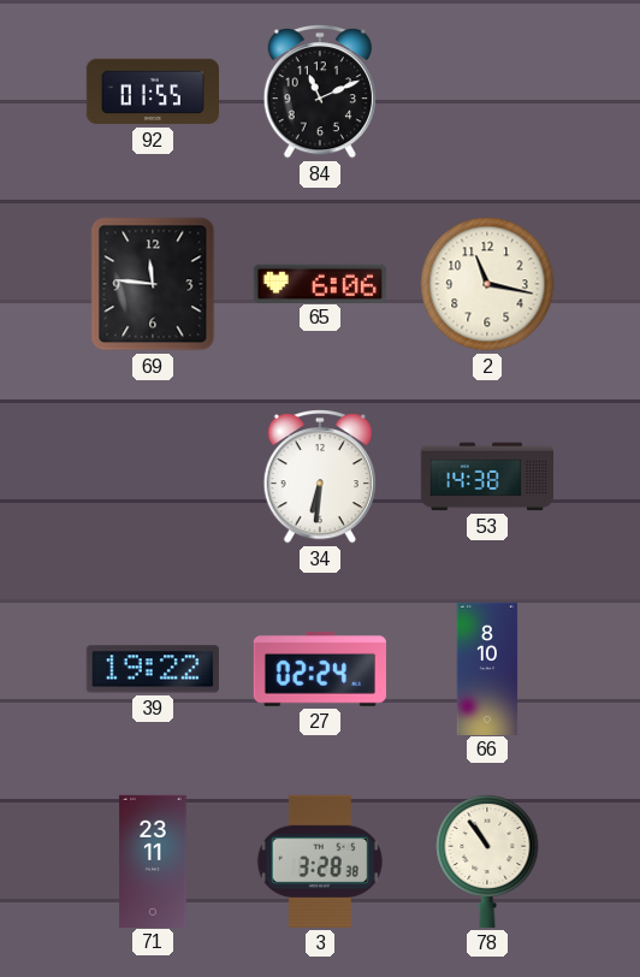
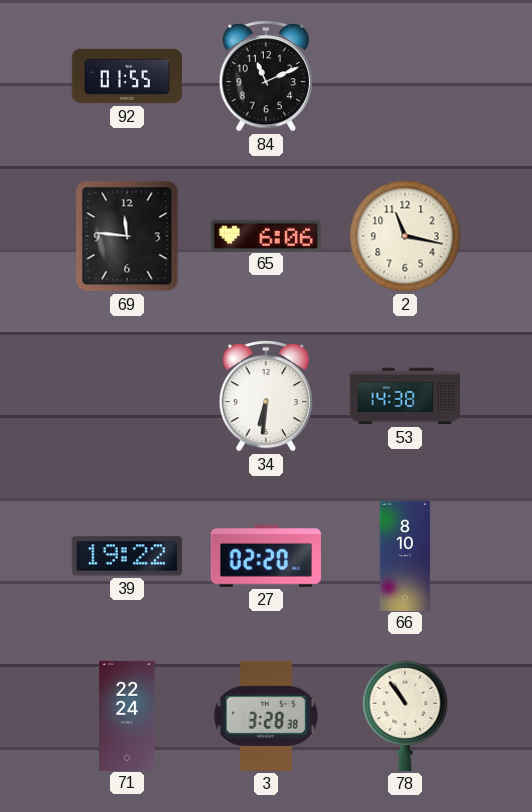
27: 02:24 -> 02:20
71: 23:11 -> 22:24
